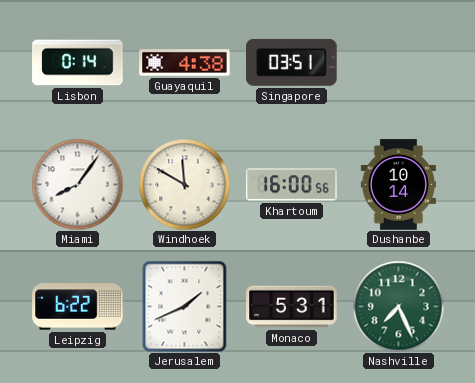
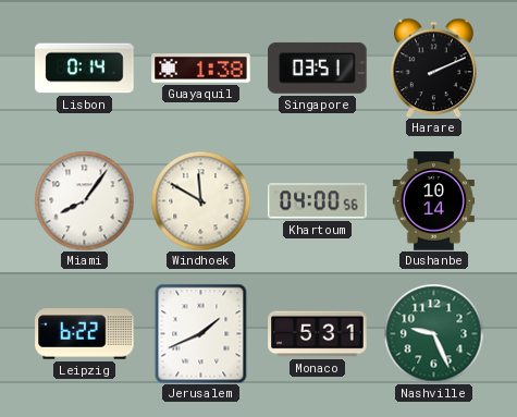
Guayaquil: 4:38 -> 1:38
Harare: none -> 2:11
Khartoum: 16:00 -> 04:00
Nashville: 7:26 -> 9:26
